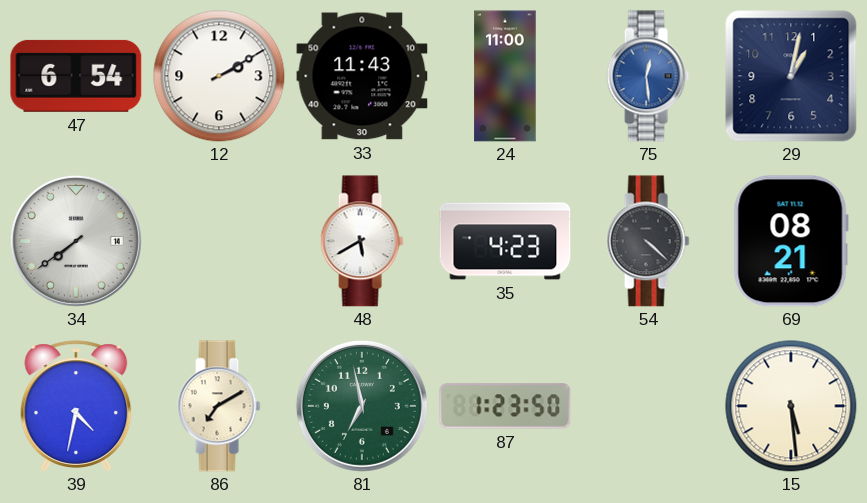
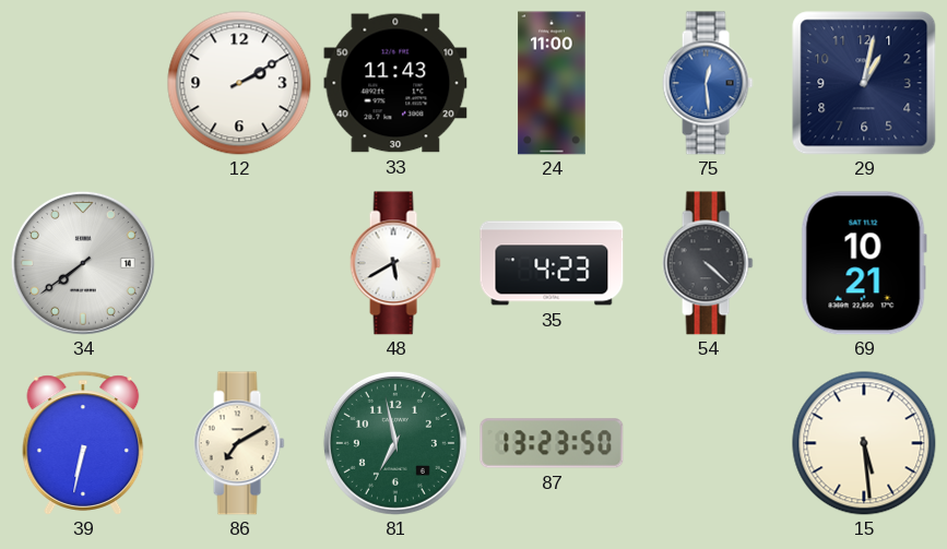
47: 6:54 -> none
69: 08:21 -> 10:21
39: 4:32 -> 6:32
87: 1:23 -> 13:23
